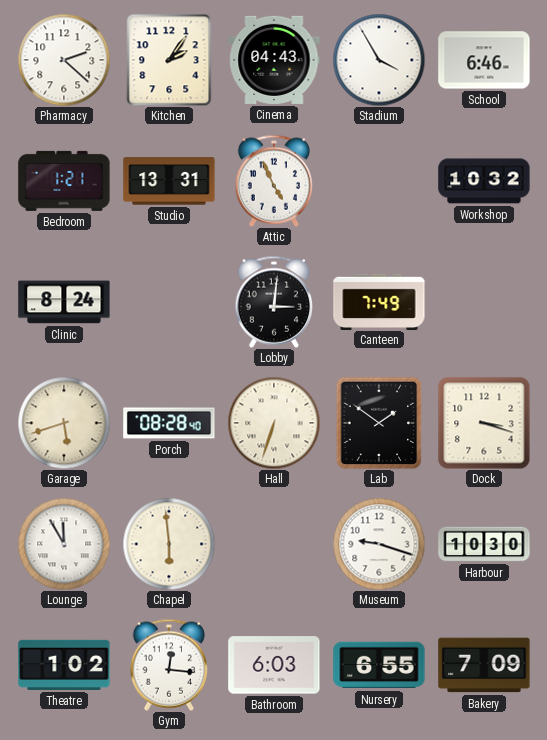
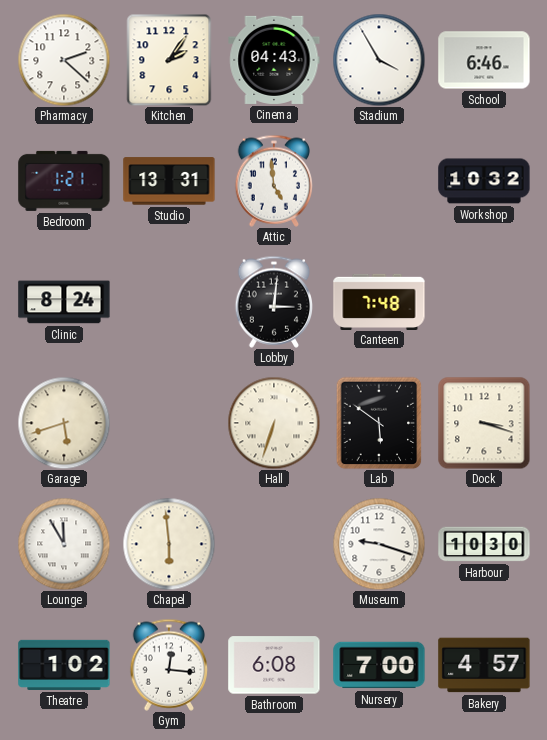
Attic: 4:56 -> 4:59
Canteen: 7:49 -> 7:48
Porch: 08:28 -> none
Lab: 1:51 -> 5:51
Bathroom: 6:03 -> 6:08
Nursery: 6:55 -> 7:00
Bakery: 7:09 -> 4:57
